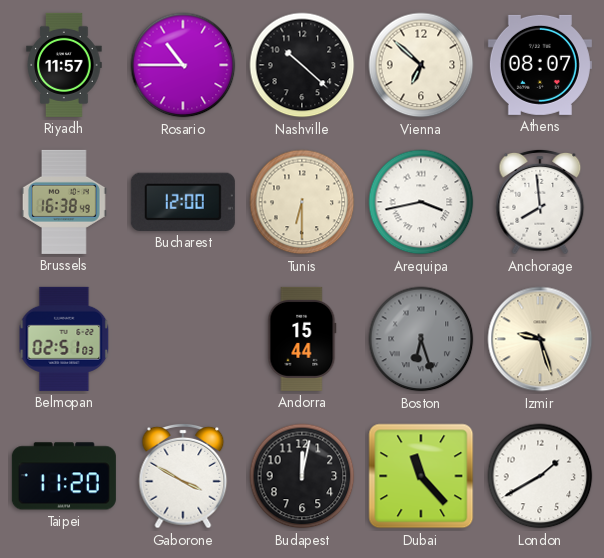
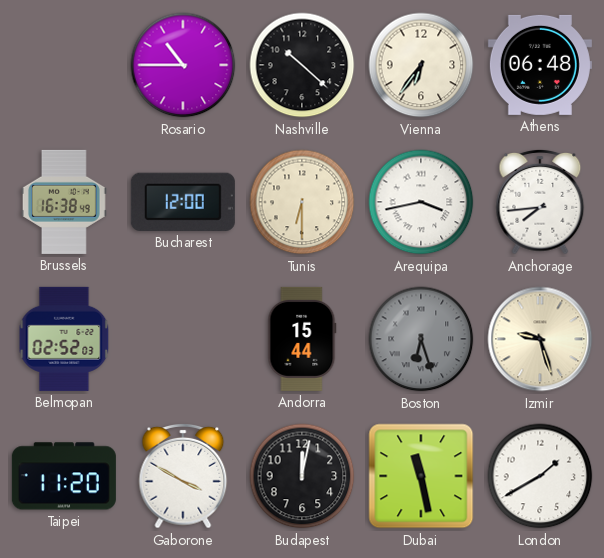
Riyadh: 11:57 -> none
Vienna: 6:52 -> 6:36
Athens: 08:07 -> 06:48
Anchorage: 7:59 -> 7:44
Belmopan: 02:51 -> 02:52
Dubai: 11:23 -> 11:28
